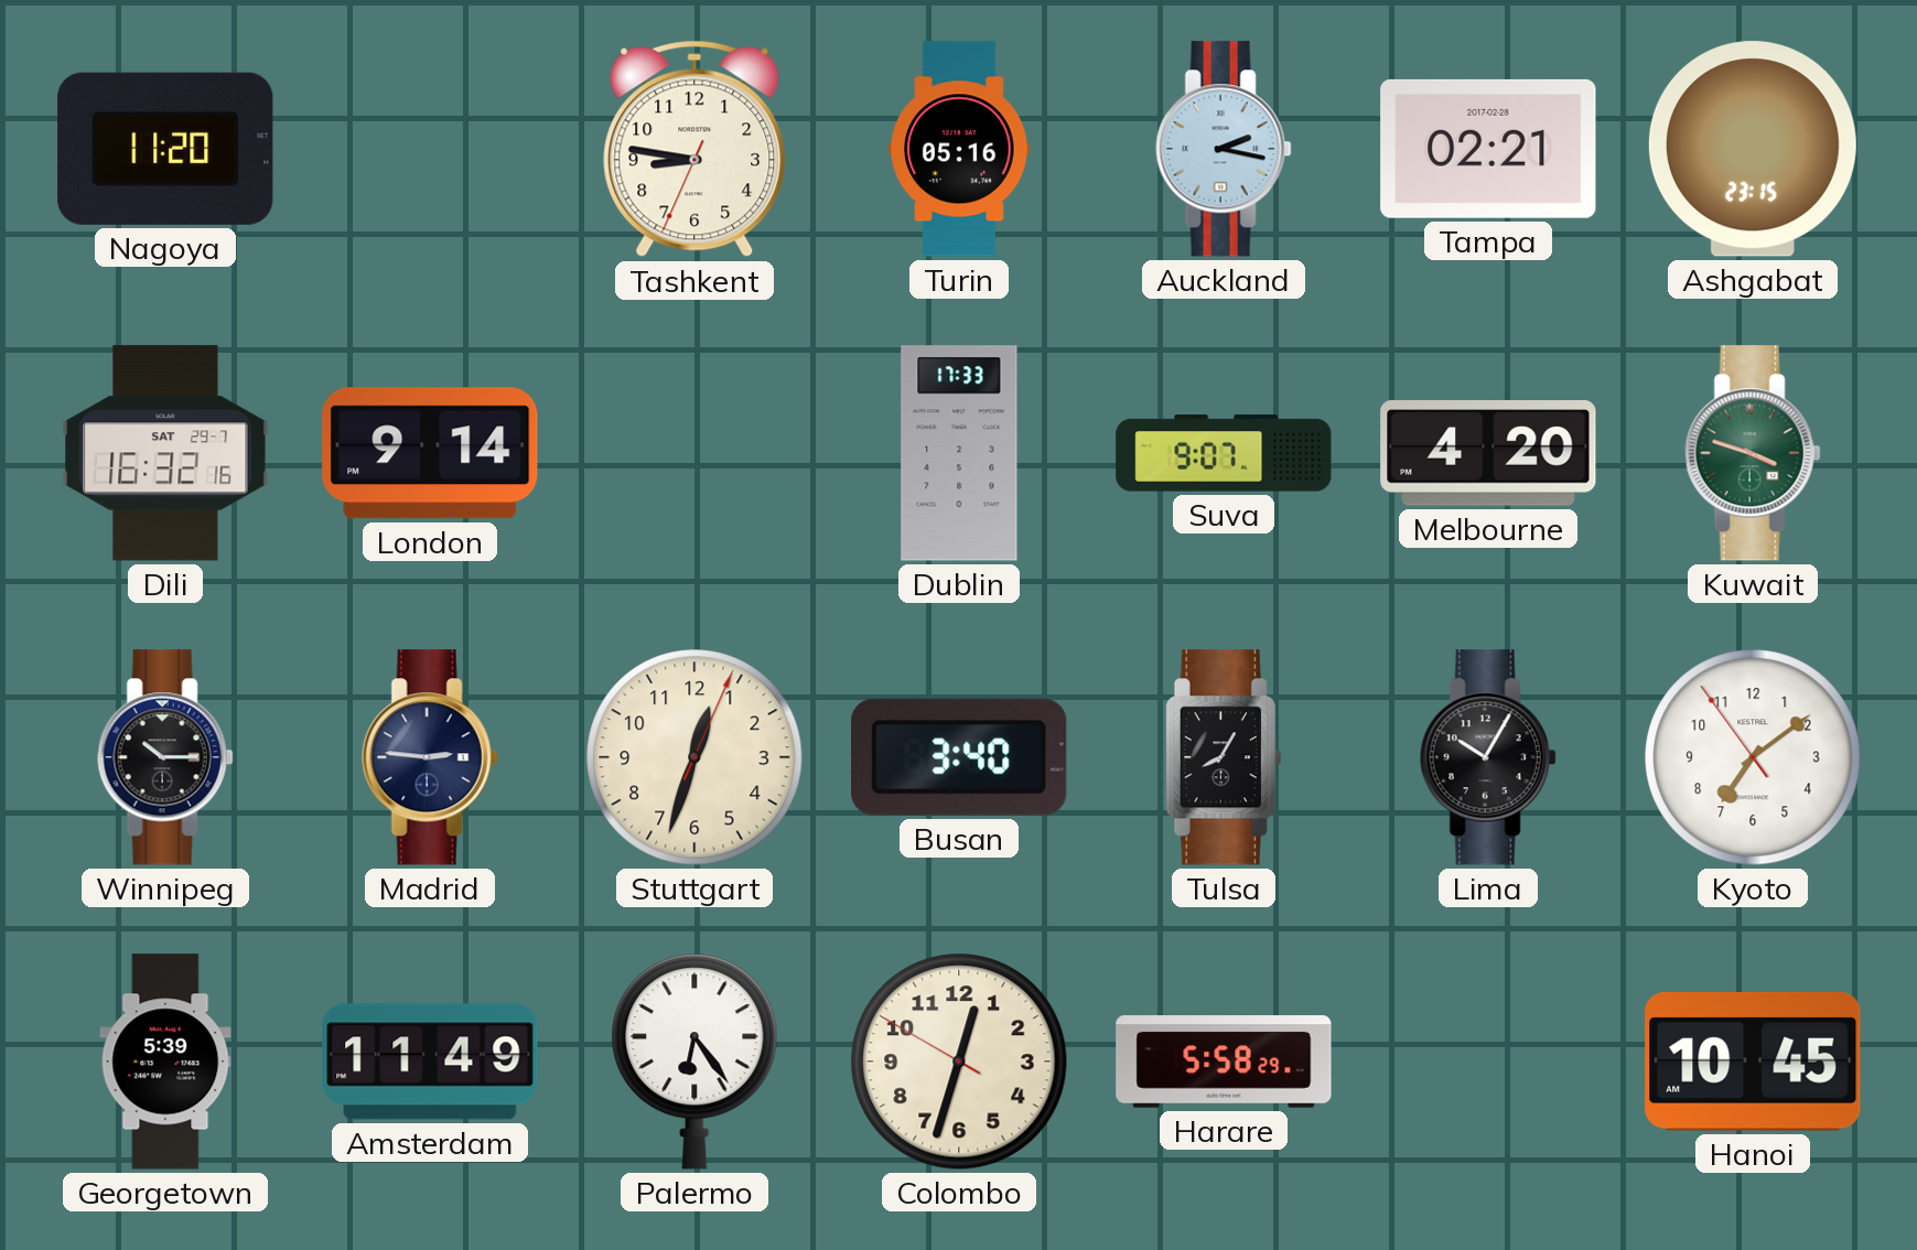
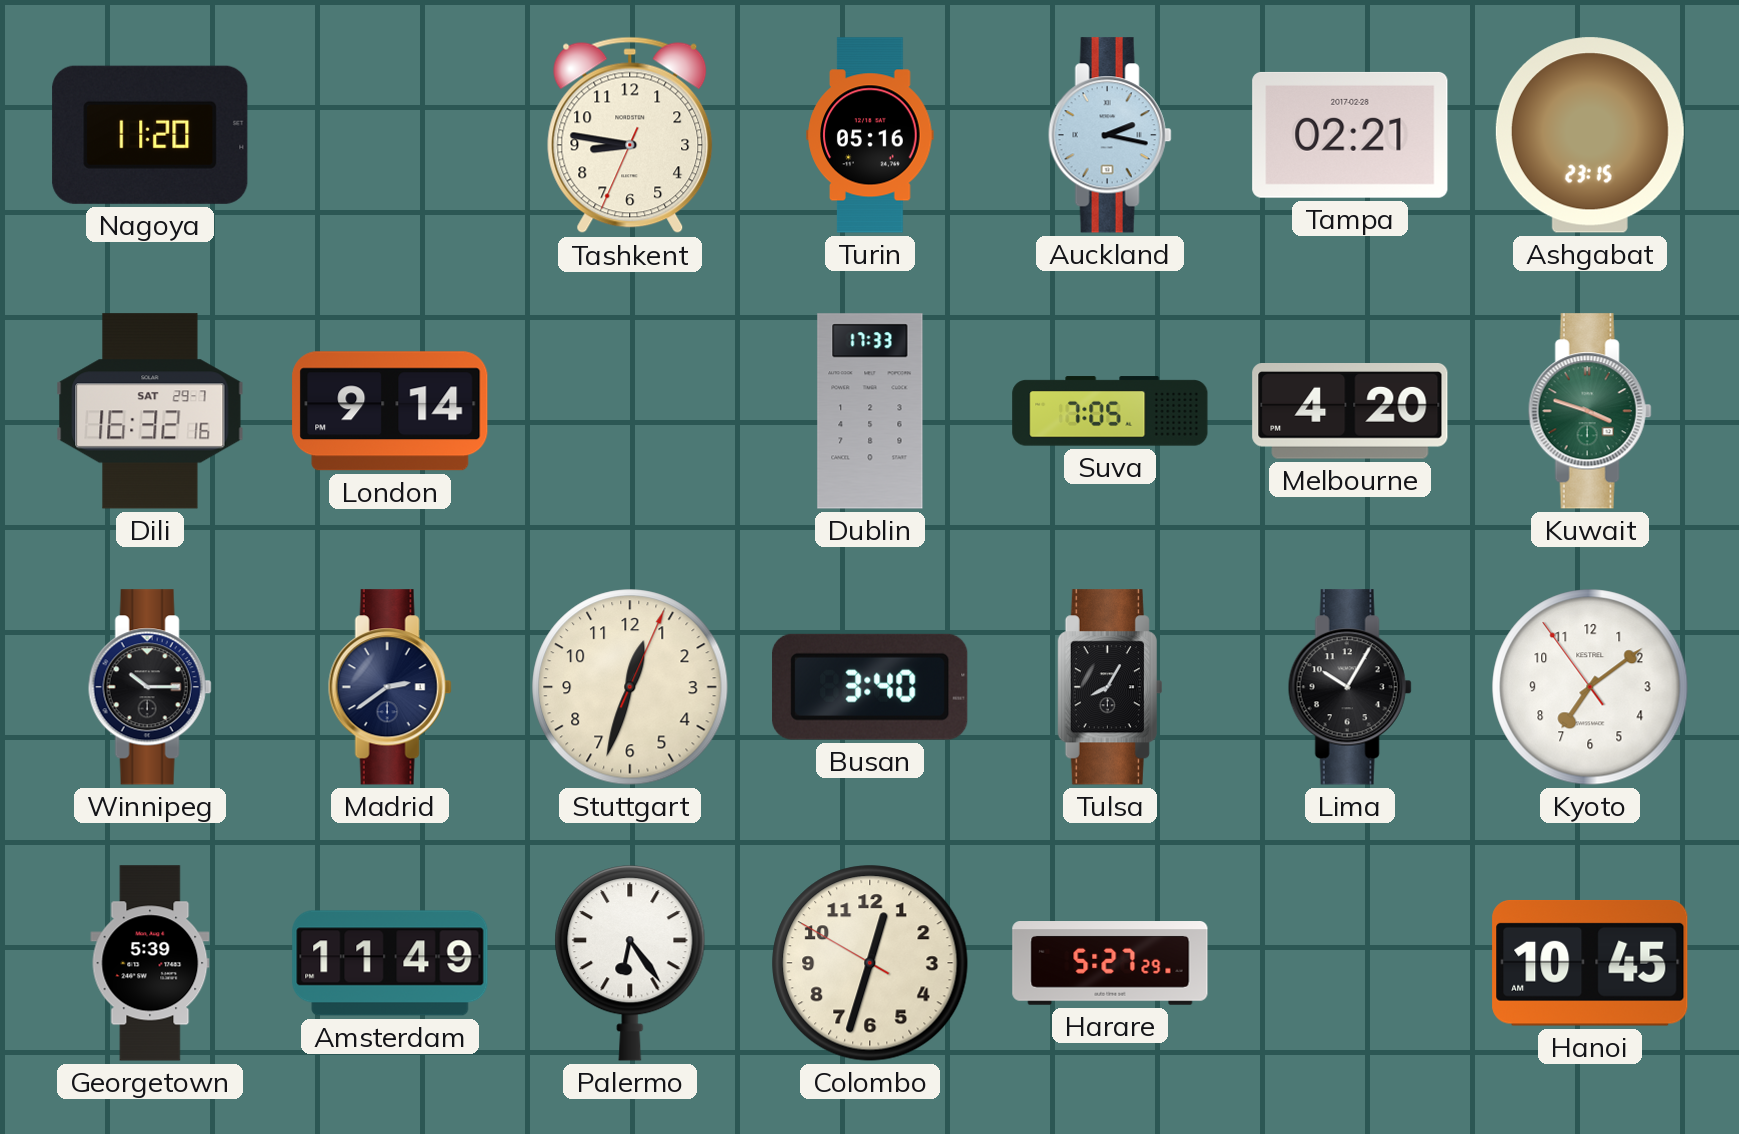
Suva: 9:07 -> 7:05
Madrid: 2:46 -> 2:39
Harare: 5:58 -> 5:27
